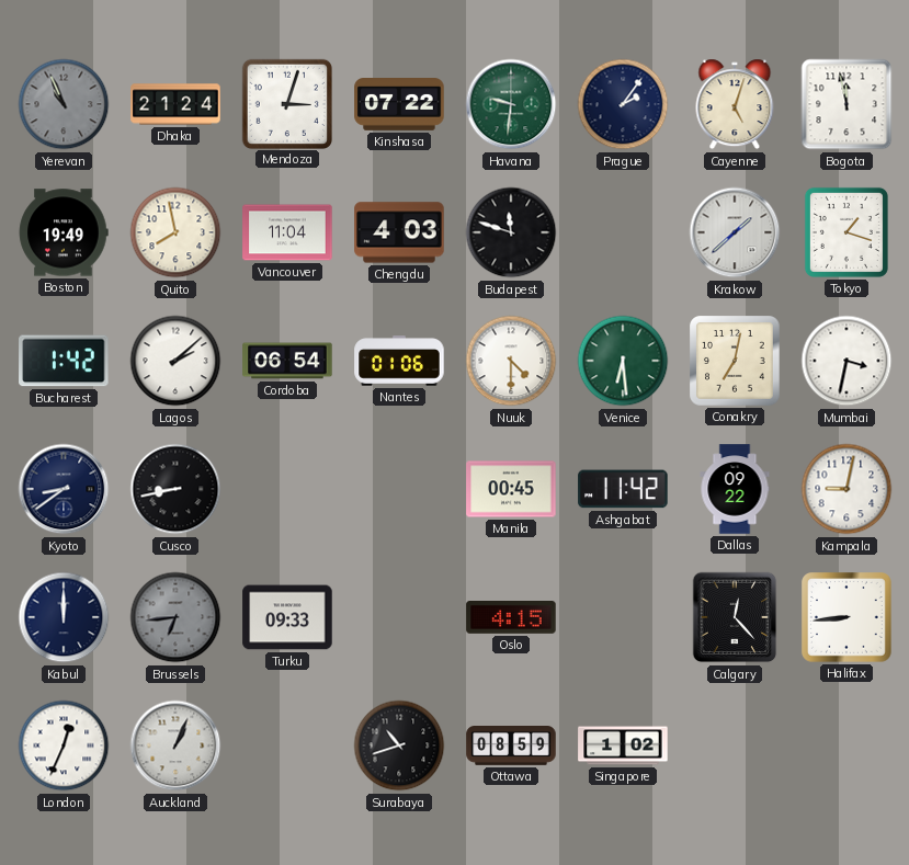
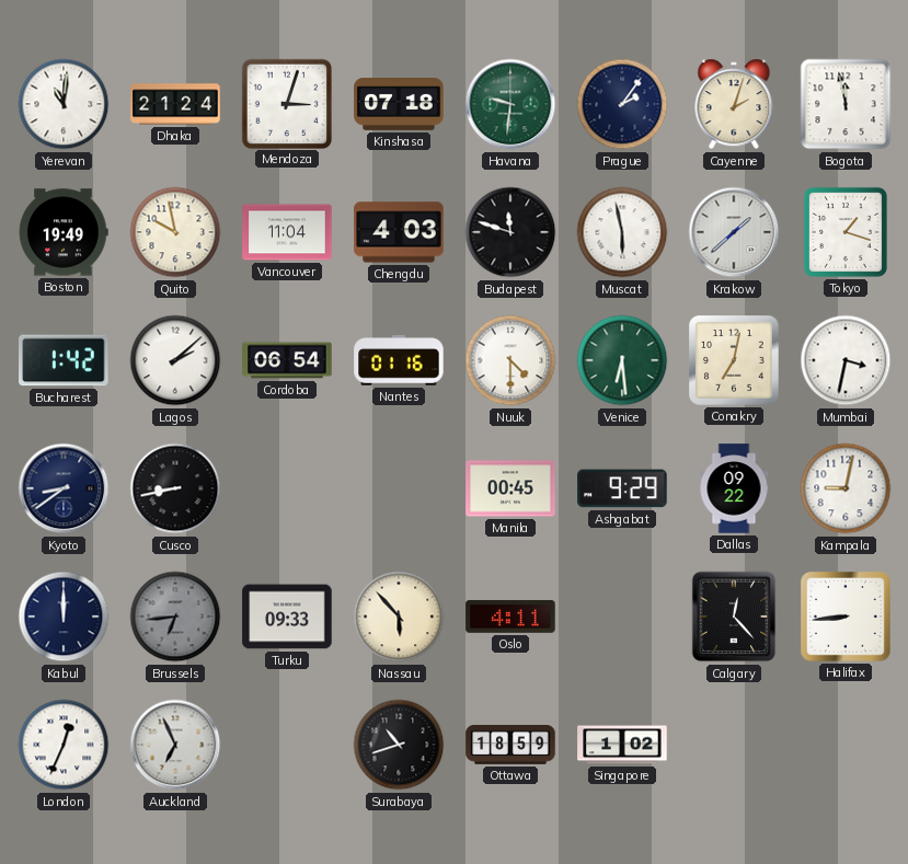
Yerevan: 10:56 -> 11:01
Yerevan dial: grey -> white
Kinshasa: 07:22 -> 07:18
Cayenne: 5:03 -> 2:03
Quito: 7:58 -> 9:58
Muscat: none -> 5:58
Nantes: 01:06 -> 01:16
Ashgabat: 11:42 -> 9:29
Nassau: none -> 5:53
Oslo: 4:15 -> 4:11
Auckland: 1:04 -> 6:56
Ottawa: 08:59 -> 18:59
